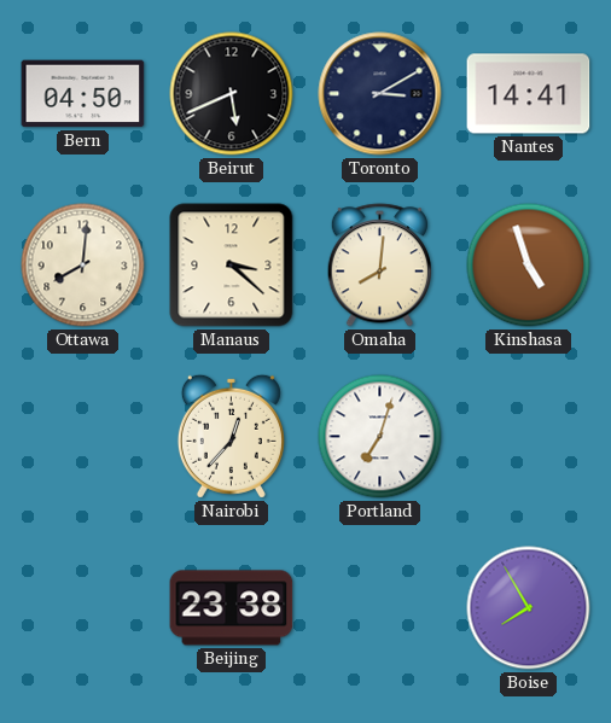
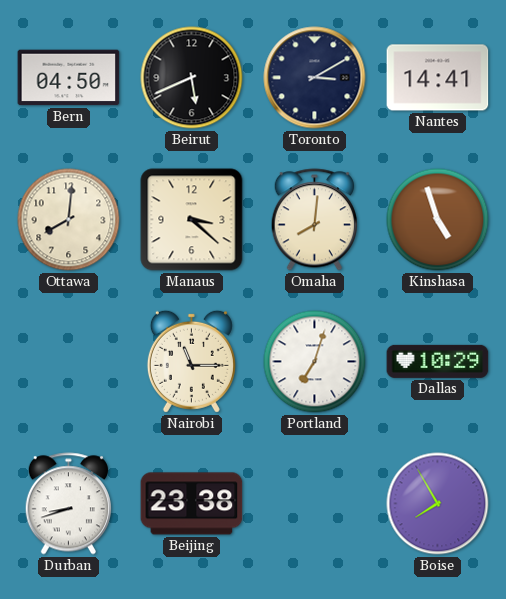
Nairobi: 12:37 -> 11:15
Dallas: none -> 10:29
Durban: none -> 8:42
